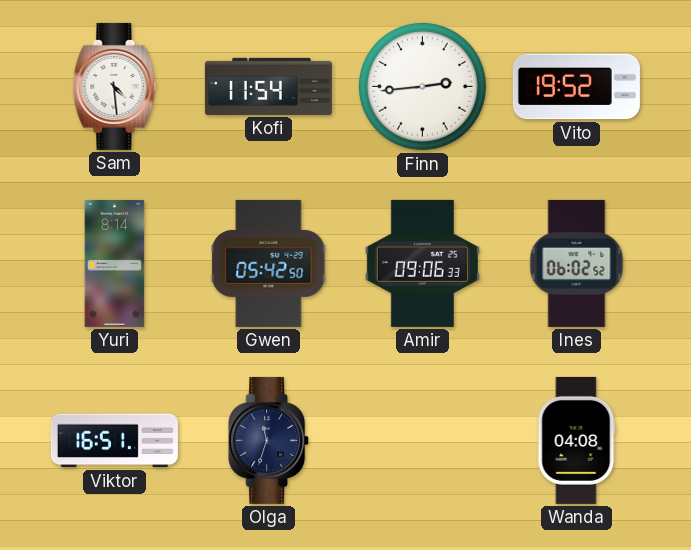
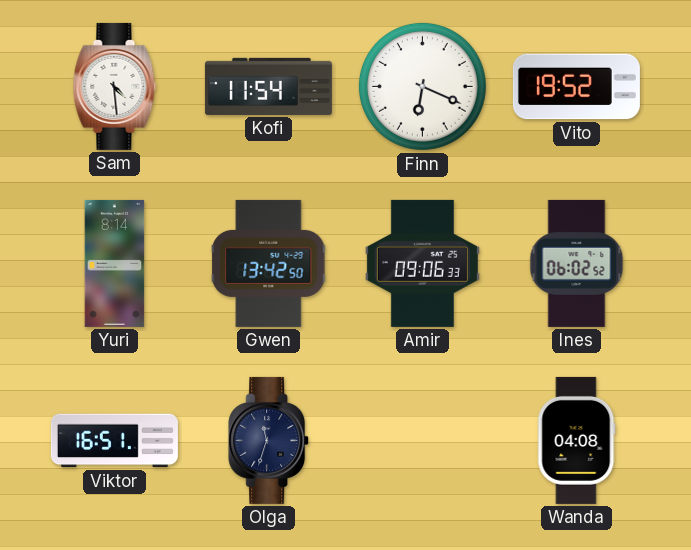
Finn: 2:44 -> 6:19
Gwen: 05:42 -> 13:42
